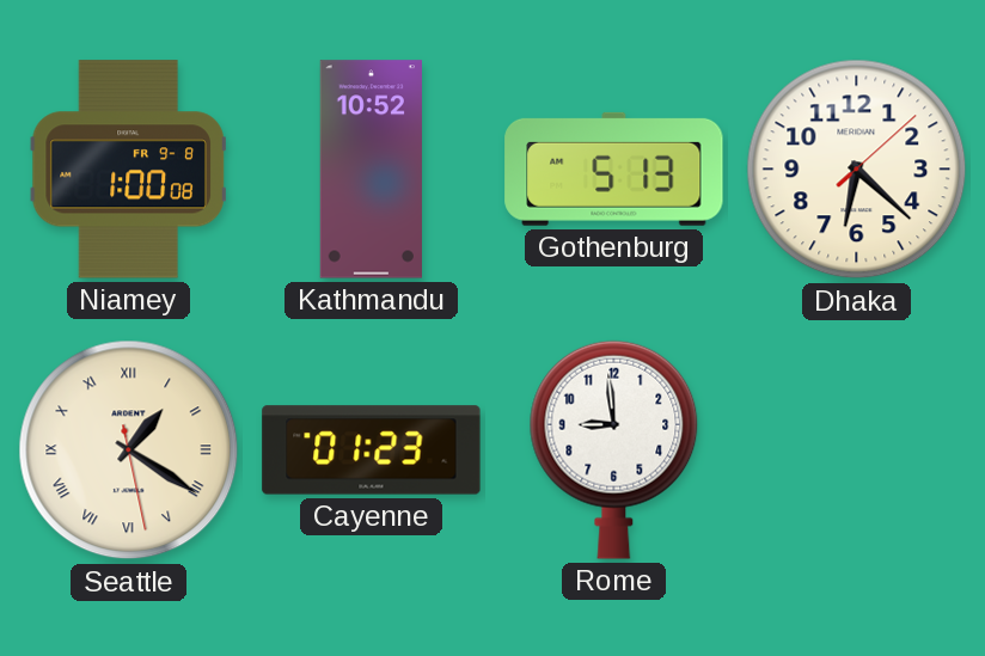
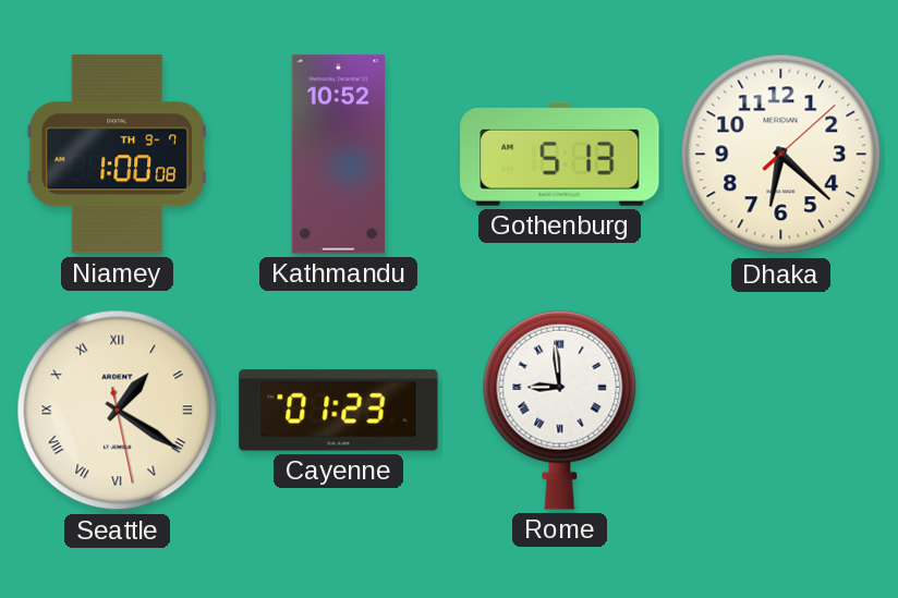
Niamey date: FR 9-8 -> TH 9-7
Rome numerals: Arabic -> Roman
